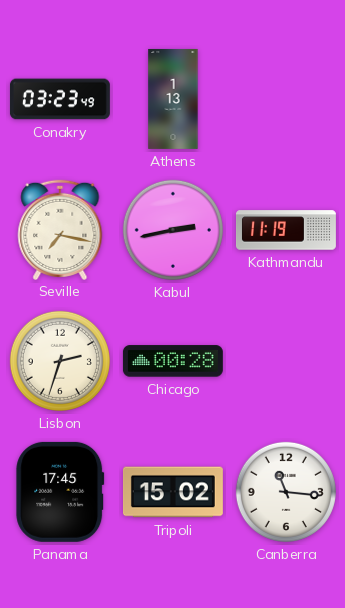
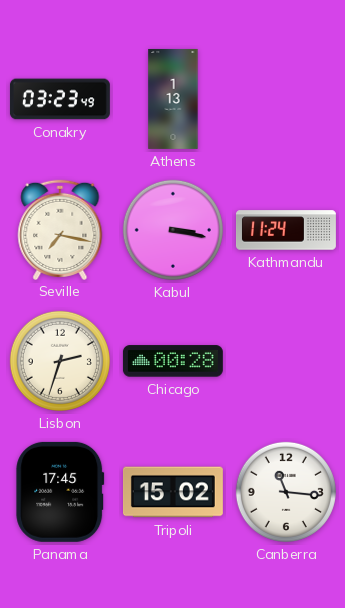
Kabul: 2:43 -> 3:17
Kathmandu: 11:19 -> 11:24
